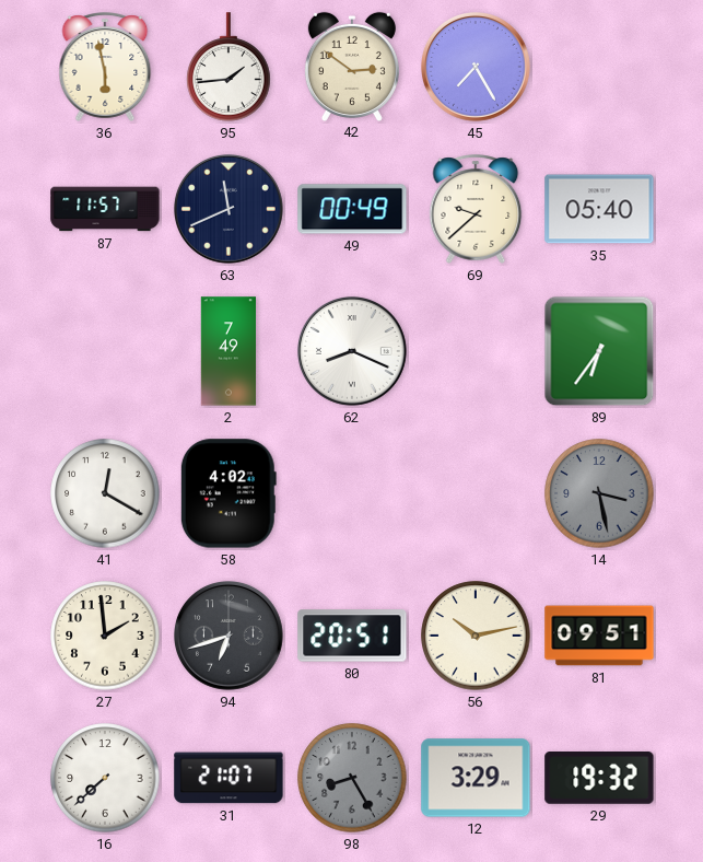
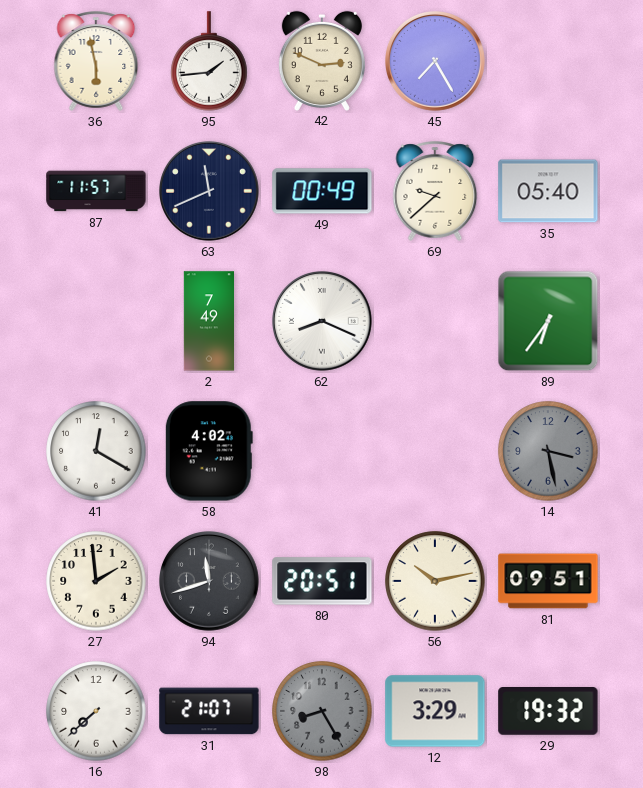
42: 2:51 -> 2:49
94: 6:42 -> 11:42
